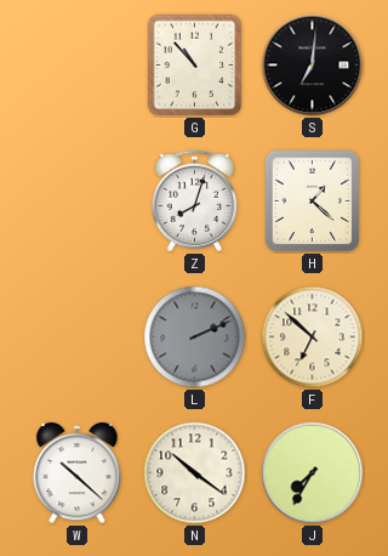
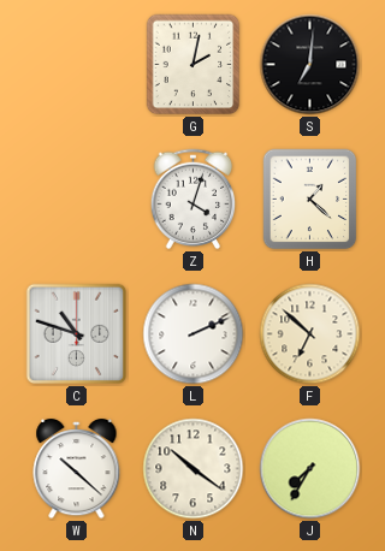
G: 10:53 -> 2:02
Z: 8:03 -> 4:03
C: none -> 10:48
L dial: grey -> white
